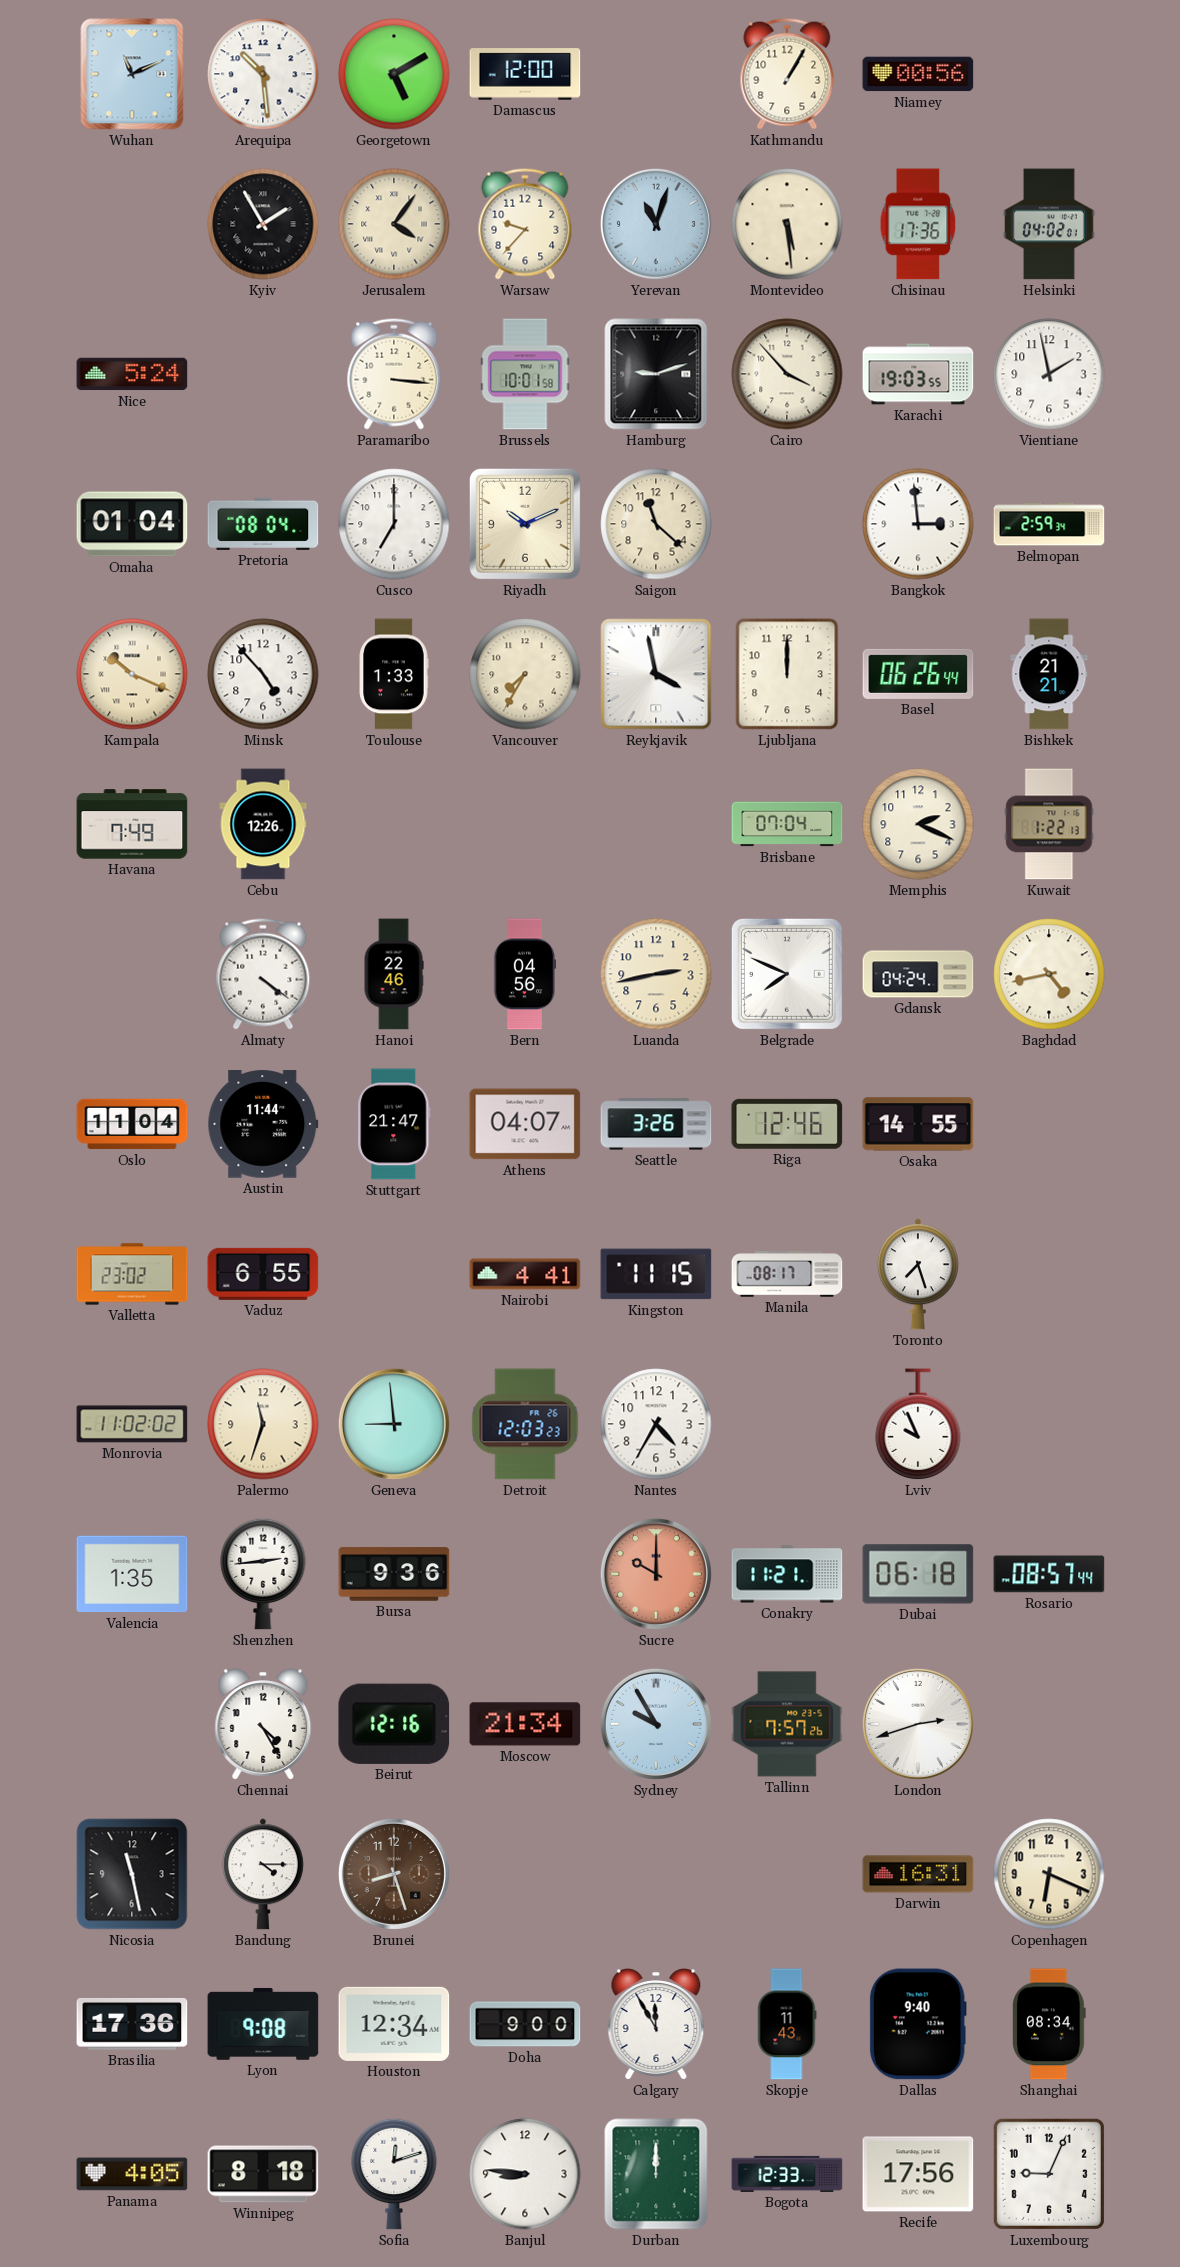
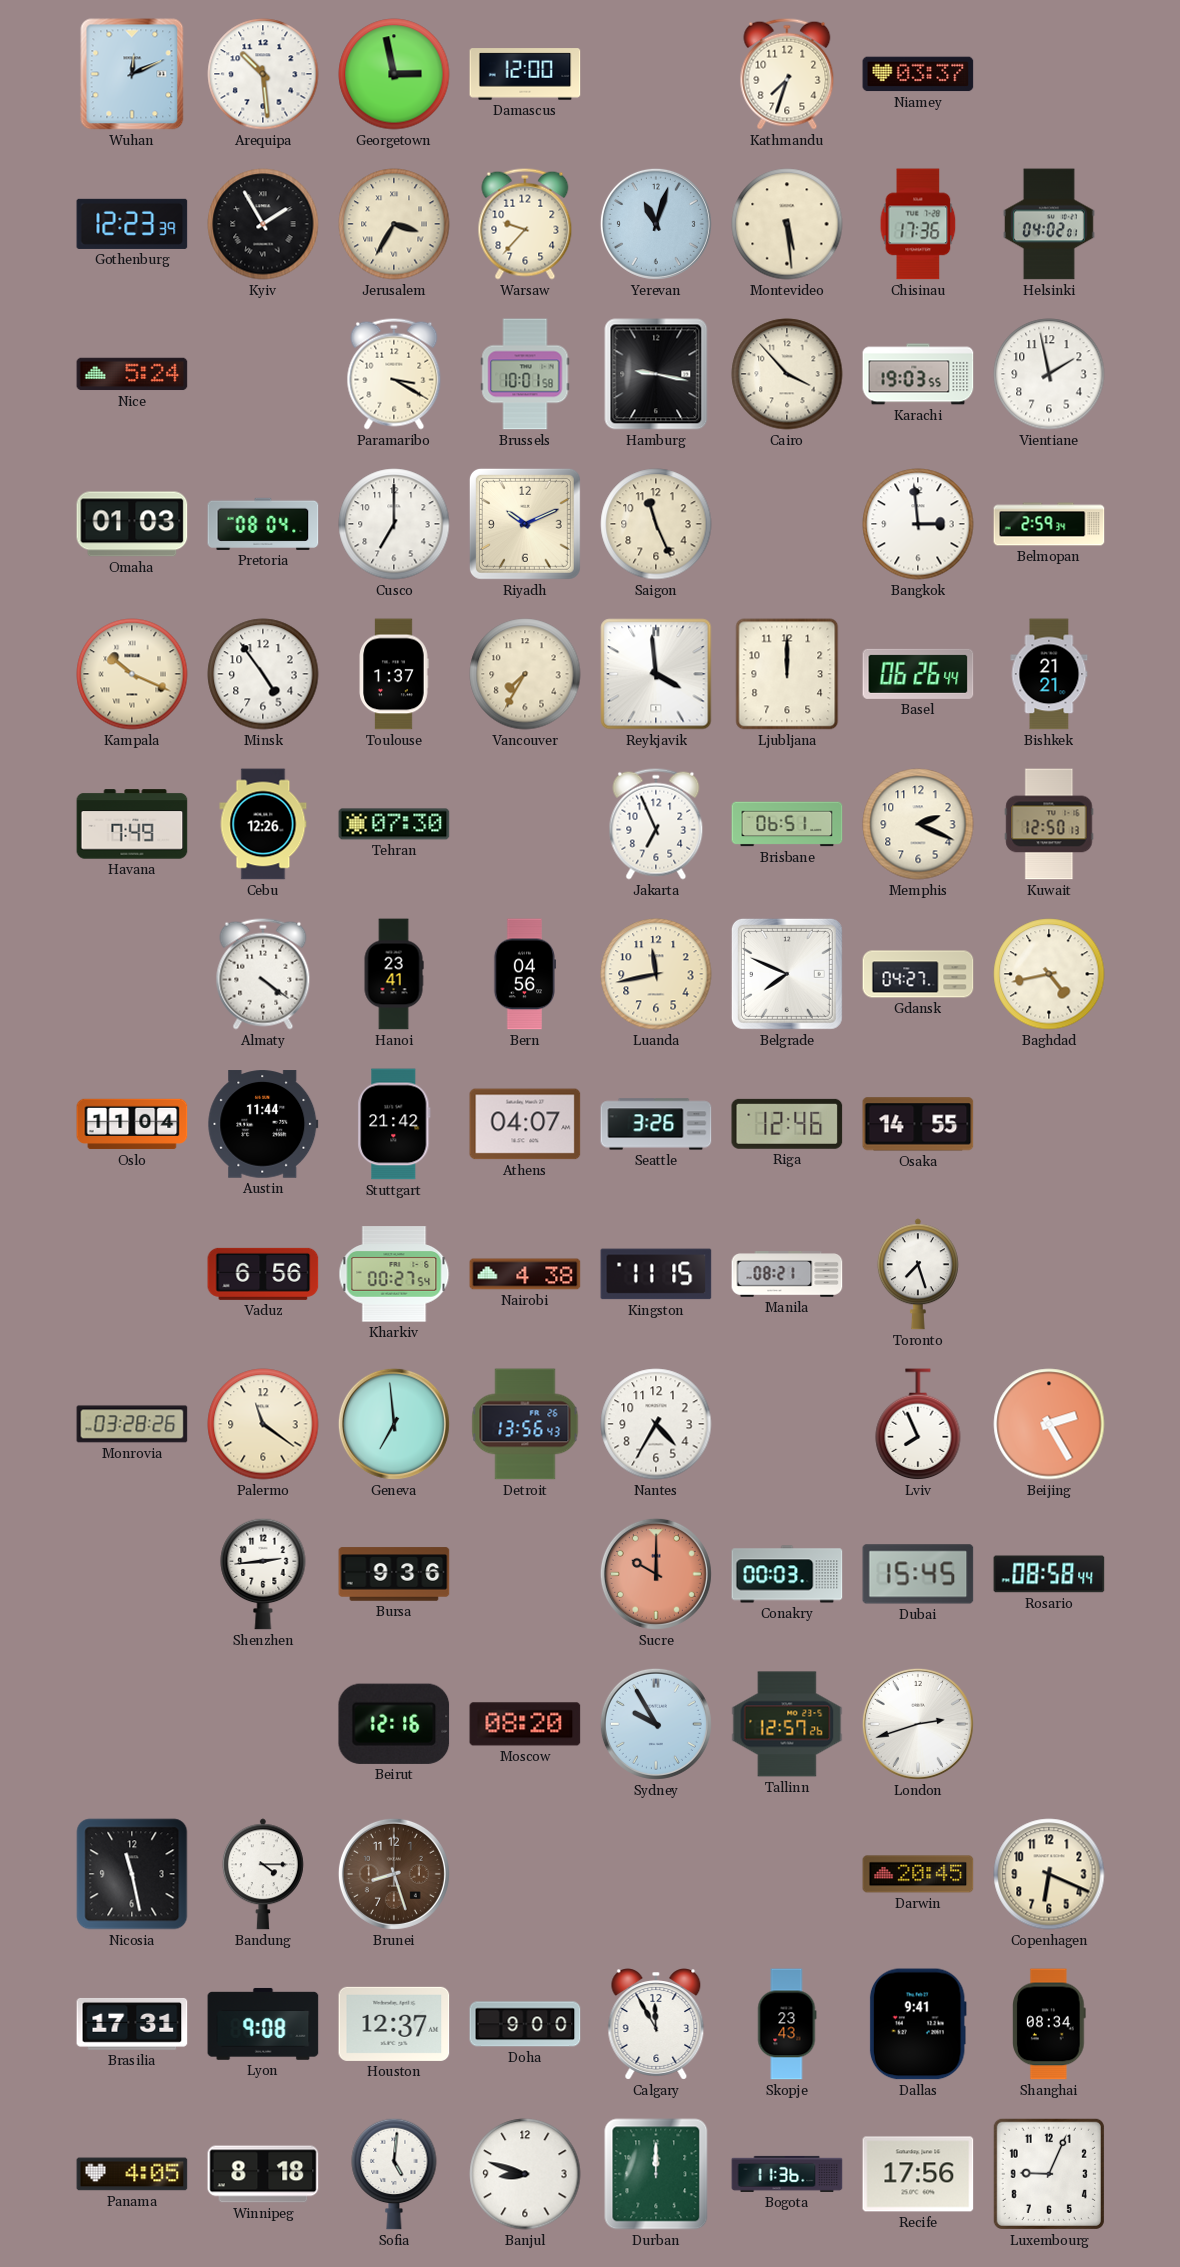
Wuhan: 11:11 -> 12:11
Georgetown: 5:10 -> 2:58
Kathmandu: 1:05 -> 7:33
Niamey: 00:56 -> 03:37
Gothenburg: none -> 12:23
Jerusalem: 4:06 -> 3:35
Paramaribo: 3:16 -> 3:20
Hamburg: 9:12 -> 9:17
Omaha: 01:04 -> 01:03
Saigon: 11:22 -> 11:26
Minsk: 4:53 -> 4:54
Toulouse: 1:33 -> 1:37
Reykjavik: 3:58 -> 3:59
Tehran: none -> 07:30
Jakarta: none -> 6:56
Brisbane: 07:04 -> 06:51
Kuwait: 1:22 -> 12:50
Hanoi: 22:46 -> 23:41
Luanda: 2:43 -> 11:43
Gdansk: 04:24 -> 04:27
Stuttgart: 21:47 -> 21:42
Valletta: 23:02 -> none
Vaduz: 6:55 -> 6:56
Kharkiv: none -> 00:27
Nairobi: 4:41 -> 4:38
Manila: 08:17 -> 08:21
Monrovia: 11:02 -> 03:28
Palermo: 11:33 -> 11:21
Geneva: 8:59 -> 6:59
Detroit: 12:03 -> 13:56
Lviv: 9:56 -> 7:56
Beijing: none -> 2:25
Valencia: 1:35 -> none
Conakry: 11:21 -> 00:03
Dubai: 06:18 -> 15:45
Rosario: 08:57 -> 08:58
Chennai: 4:25 -> none
Moscow: 21:34 -> 08:20
Tallinn: 7:57 -> 12:57
Darwin: 16:31 -> 20:45
Brasilia: 17:36 -> 17:31
Houston: 12:34 -> 12:37
Skopje: 11:43 -> 23:43
Dallas: 9:40 -> 9:41
Sofia: 12:12 -> 5:01
Banjul: 8:46 -> 8:48
Bogota: 12:33 -> 11:36
